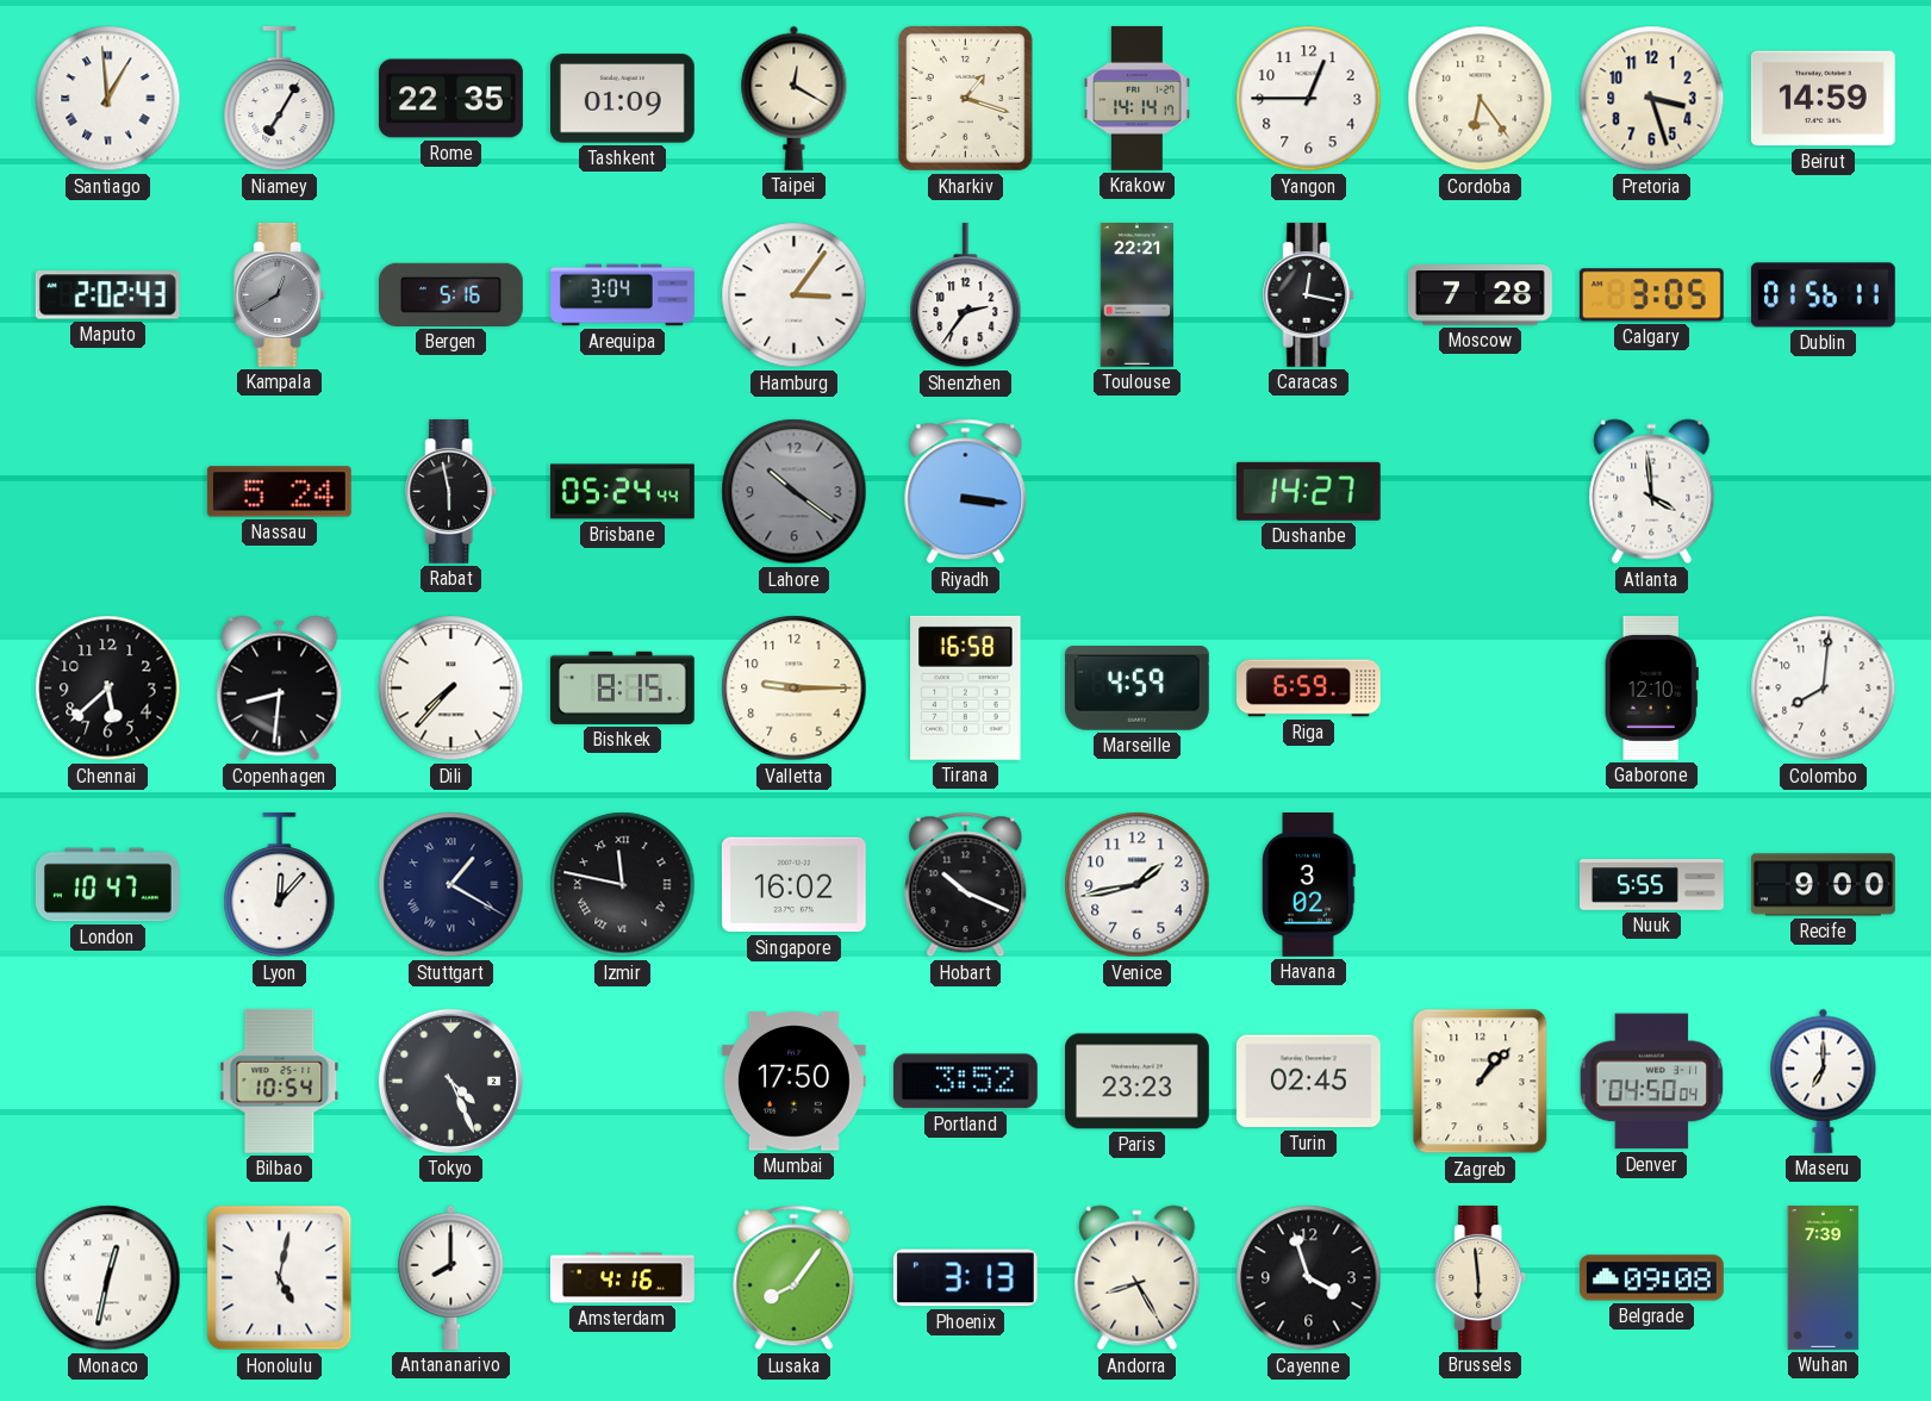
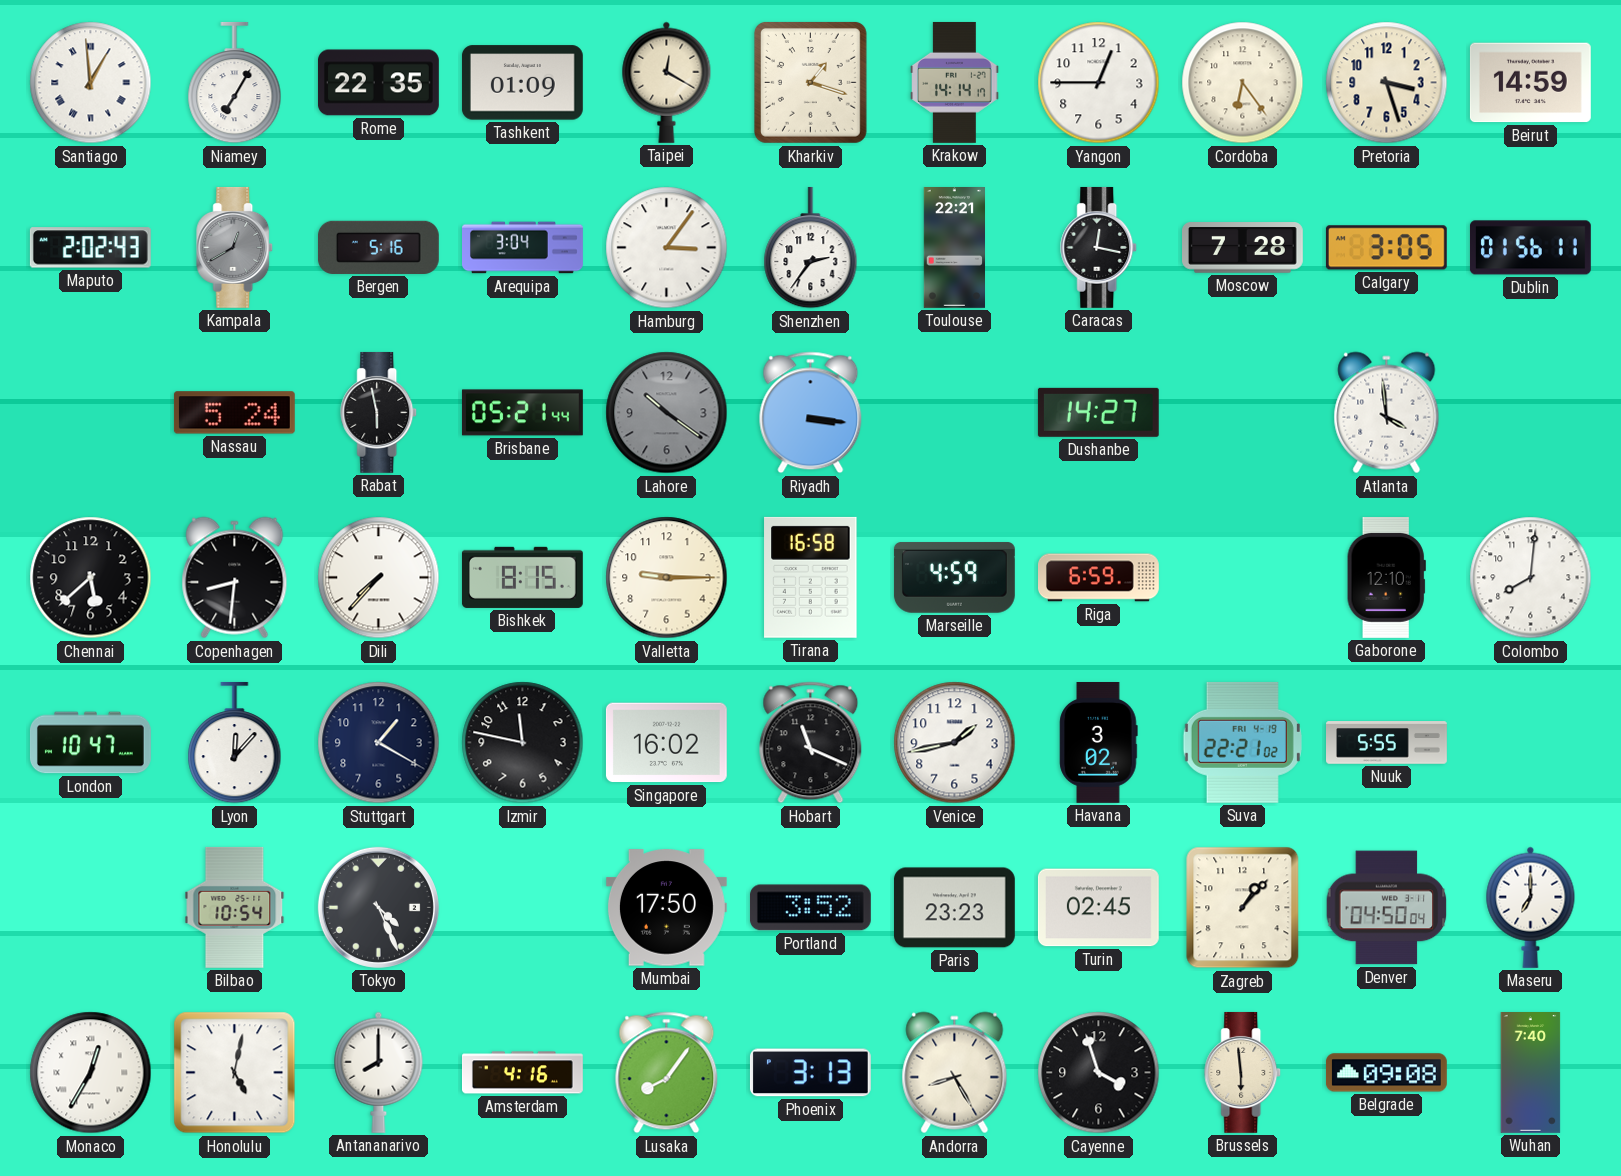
Brisbane: 05:24 -> 05:21
Stuttgart numerals: Roman -> Arabic
Izmir numerals: Roman -> Arabic
Hobart: 10:19 -> 11:19
Suva: none -> 22:21
Recife: 9:00 -> none
Monaco: 12:32 -> 12:35
Wuhan: 7:39 -> 7:40
